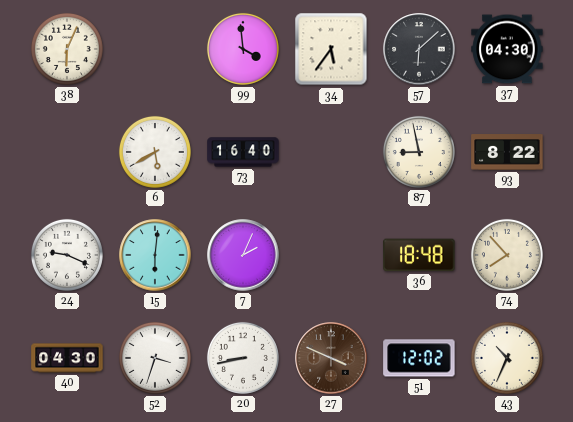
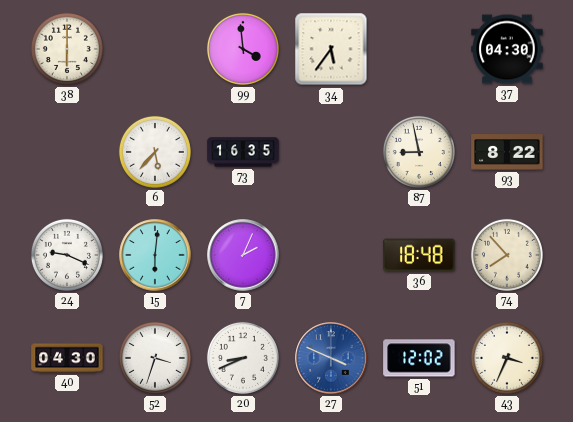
38: 6:04 -> 6:00
57: 6:08 -> none
6: 5:40 -> 5:37
73: 16:40 -> 16:35
20: 8:43 -> 8:41
27 dial: brown -> blue
43: 10:34 -> 3:34
